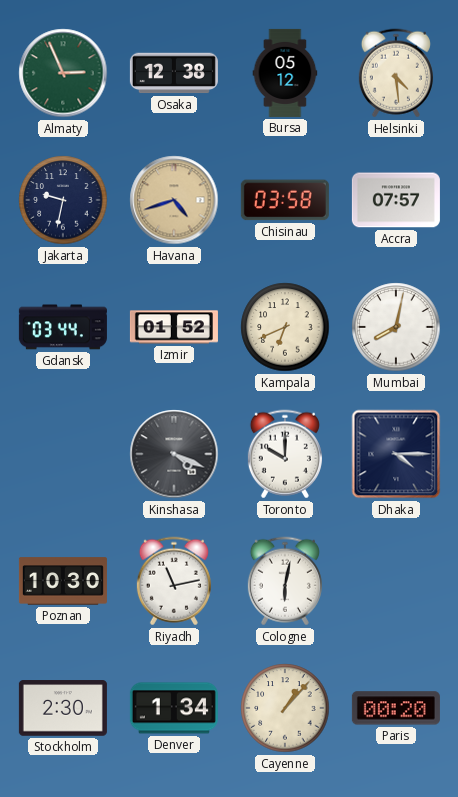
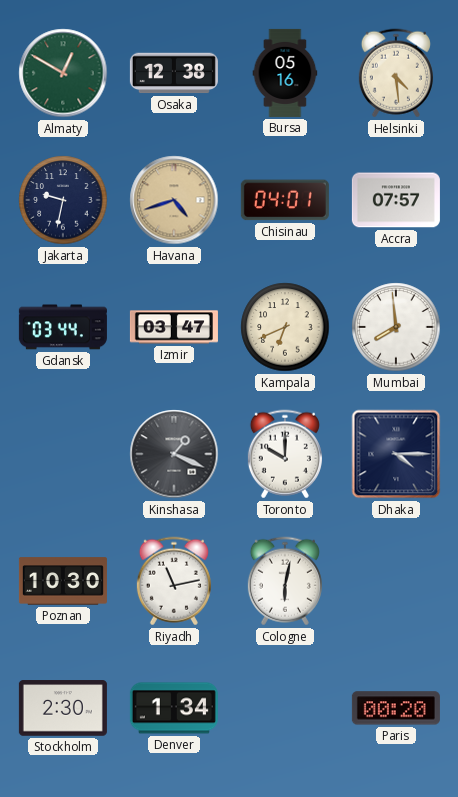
Almaty: 2:56 -> 12:50
Bursa: 05:12 -> 05:16
Chisinau: 03:58 -> 04:01
Izmir: 01:52 -> 03:47
Mumbai: 8:02 -> 7:59
Kinshasa: 4:19 -> 1:19
Cayenne: 1:07 -> none
